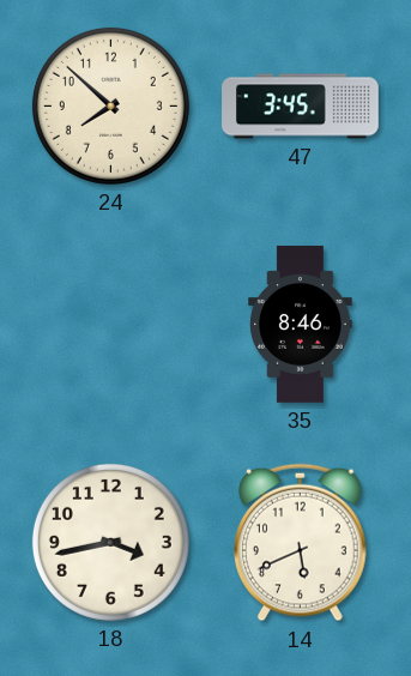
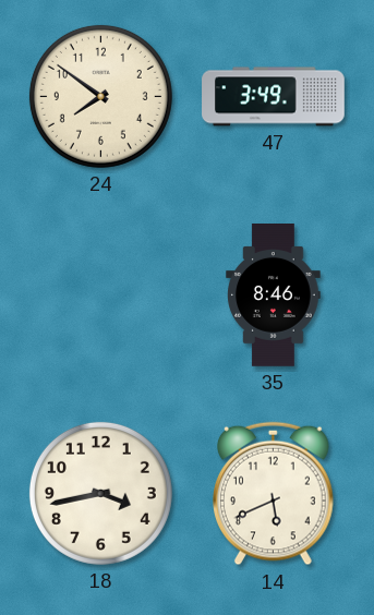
24: 7:52 -> 7:51
47: 3:45 -> 3:49
